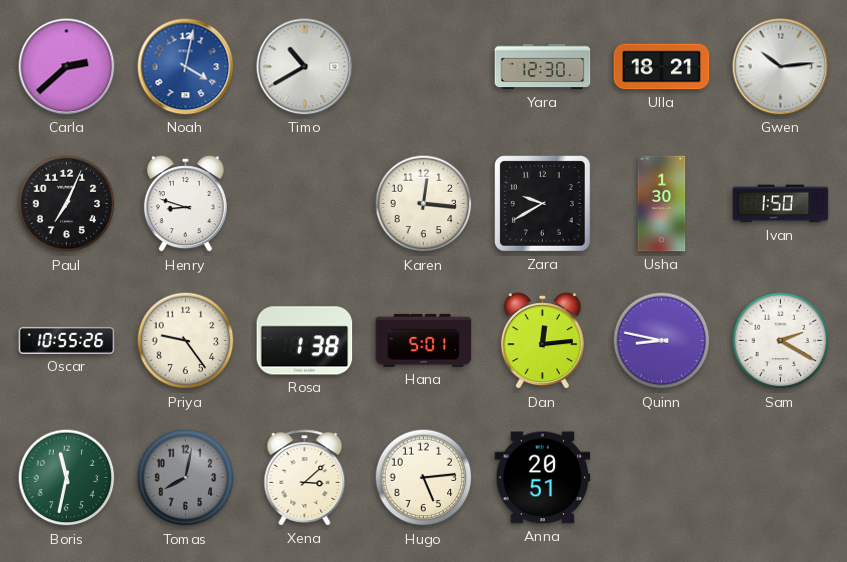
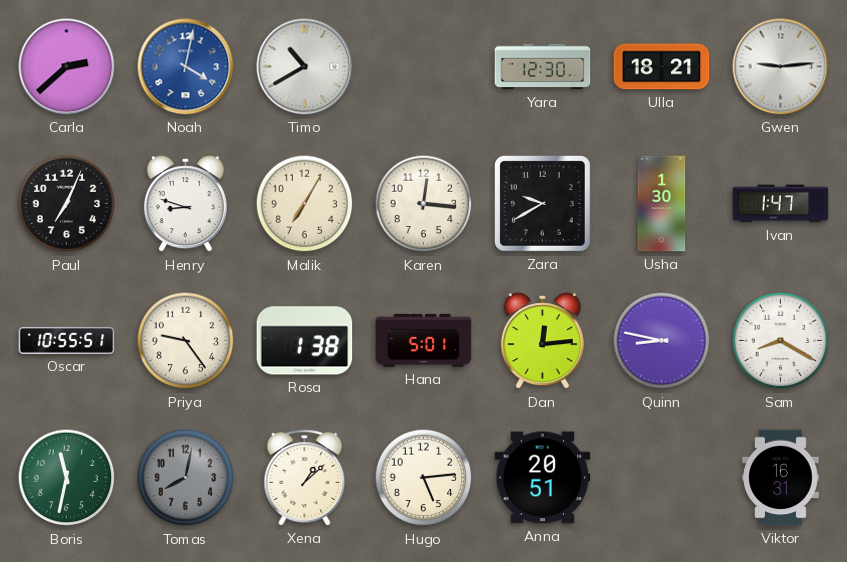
Gwen: 10:14 -> 9:14
Malik: none -> 7:05
Ivan: 1:50 -> 1:47
Oscar: 10:55:26 -> 10:55:51
Sam: 2:20 -> 8:20
Xena: 3:08 -> 1:08
Viktor: none -> 16:31
